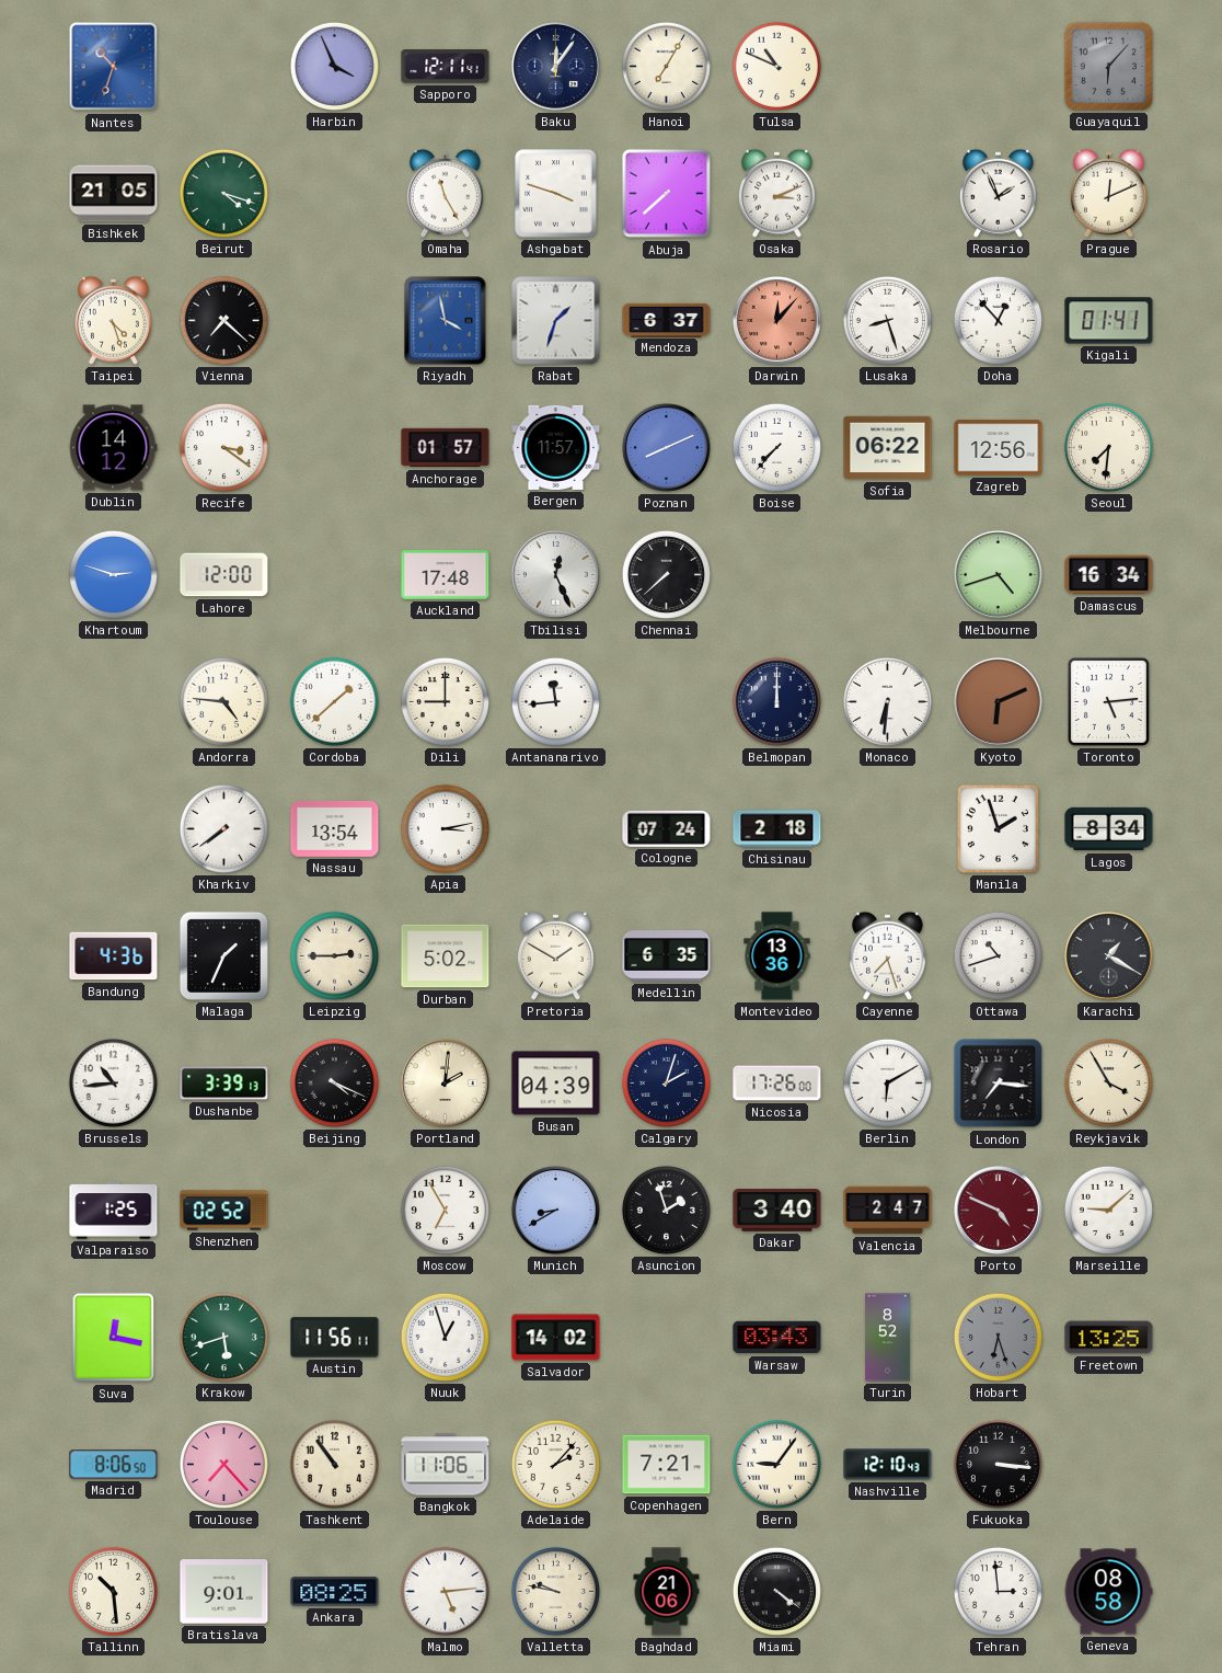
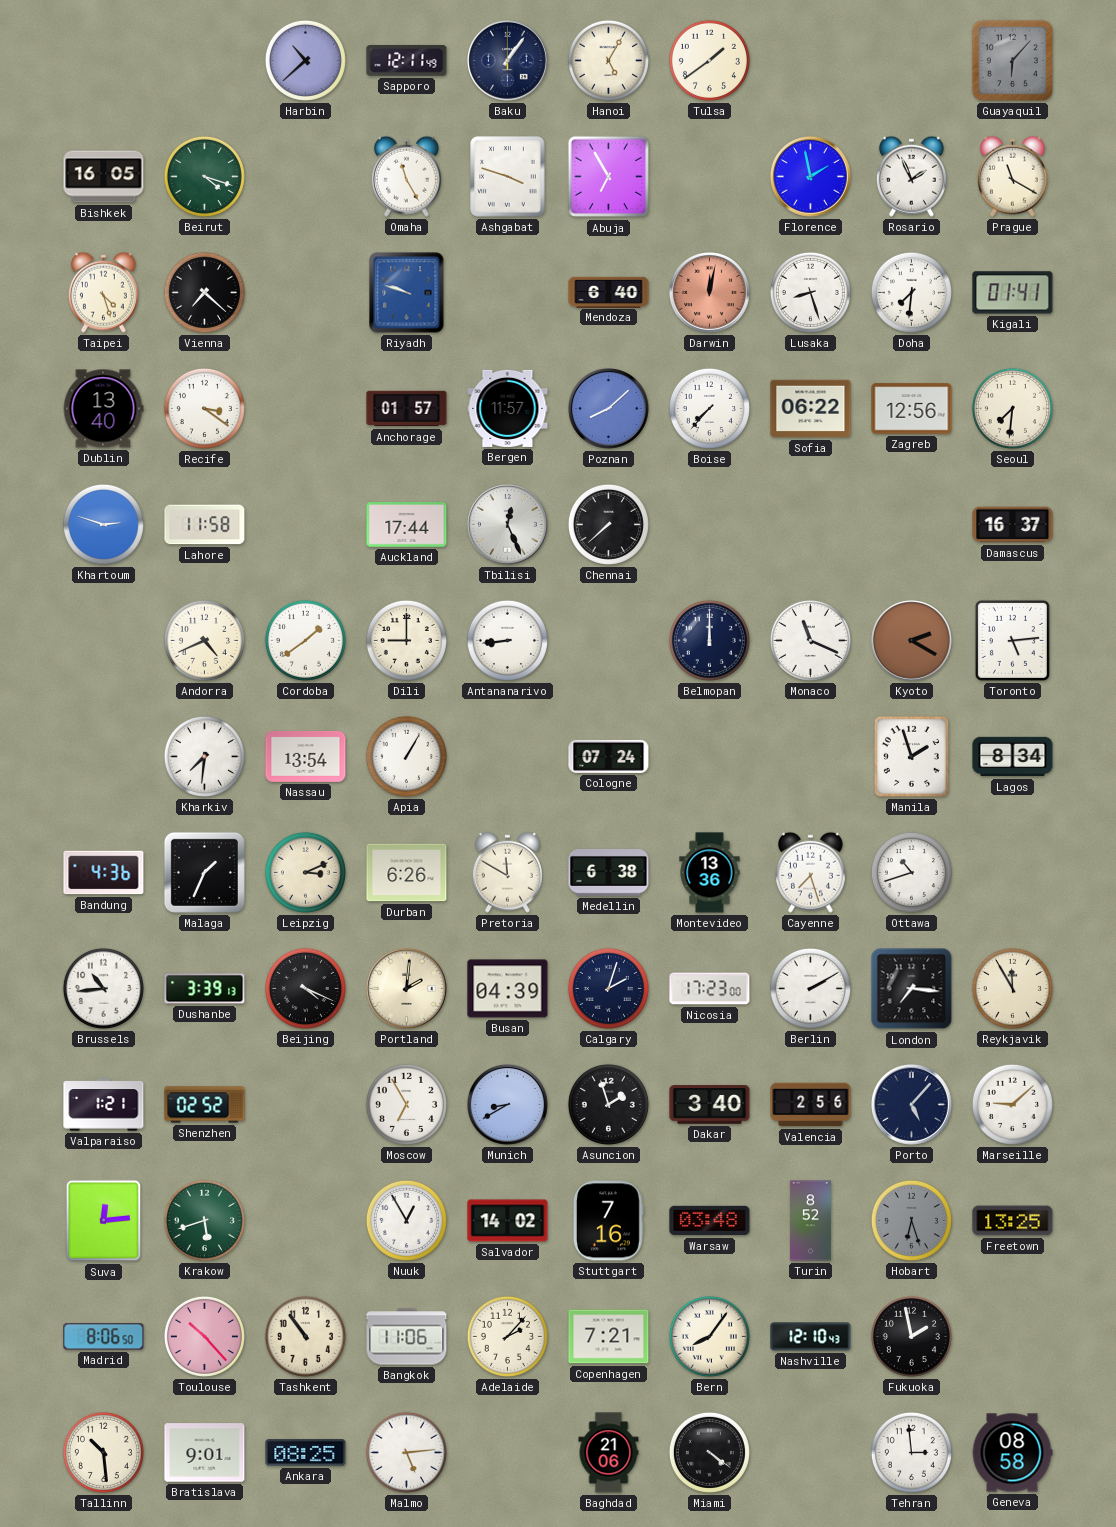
Nantes: 10:33 -> none
Harbin: 3:56 -> 10:38
Sapporo: 12:11:41 -> 12:11:49
Baku: 12:06 -> 1:06
Hanoi: 7:05 -> 5:05
Tulsa: 10:49 -> 1:39
Bishkek: 21:05 -> 16:05
Abuja: 7:38 -> 6:55
Osaka: 3:11 -> none
Florence: none -> 1:58
Prague: 12:11 -> 11:20
Riyadh: 3:58 -> 9:48
Rabat: 1:33 -> none
Mendoza: 6:37 -> 6:40
Darwin: 12:07 -> 12:02
Doha: 12:53 -> 7:31
Dublin: 14:12 -> 13:40
Poznan: 8:11 -> 8:08
Lahore: 12:00 -> 11:58
Auckland: 17:48 -> 17:44
Melbourne: 4:42 -> none
Damascus: 16:34 -> 16:37
Andorra: 4:46 -> 4:41
Cordoba: 1:38 -> 1:39
Antananarivo: 11:44 -> 8:44
Monaco: 6:31 -> 11:19
Kyoto: 6:11 -> 2:20
Kharkiv: 7:39 -> 7:31
Apia: 3:13 -> 1:05
Chisinau: 2:18 -> none
Leipzig: 2:45 -> 3:11
Durban: 5:02 -> 6:26
Pretoria: 1:50 -> 11:50
Medellin: 6:35 -> 6:38
Karachi: 1:20 -> none
Nicosia: 17:26 -> 17:23
Berlin: 6:10 -> 2:10
Reykjavik: 3:55 -> 11:55
Valparaiso: 1:25 -> 1:21
Valencia: 2:47 -> 2:56
Porto: 4:49 -> 5:07
Porto dial: burgundy -> navy
Suva: 12:17 -> 12:14
Austin: 11:56 -> none
Nuuk: 12:57 -> 12:55
Stuttgart: none -> 7:16
Warsaw: 03:43 -> 03:48
Toulouse: 7:23 -> 10:23
Bern: 9:06 -> 8:06
Fukuoka: 3:16 -> 1:58
Valletta: 9:47 -> none
